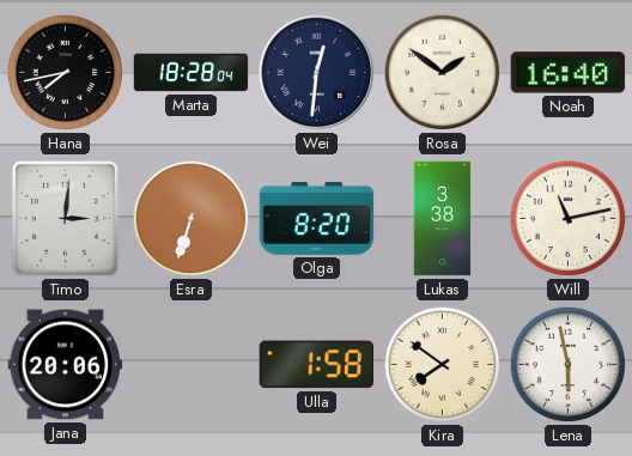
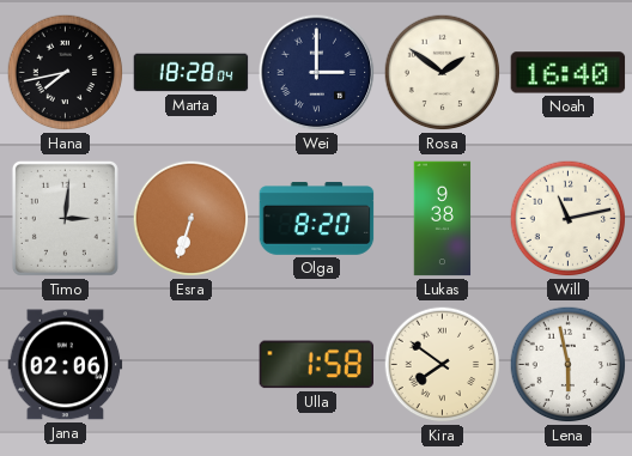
Wei: 12:31 -> 3:00
Lukas: 3:38 -> 9:38
Jana: 20:06 -> 02:06
